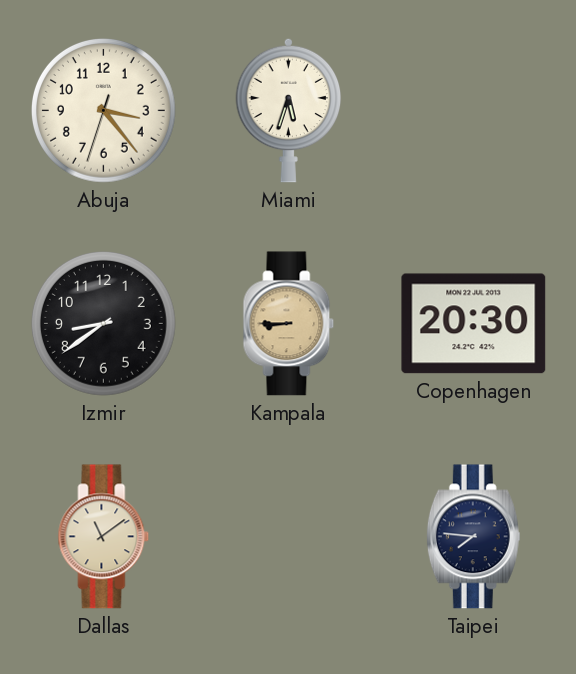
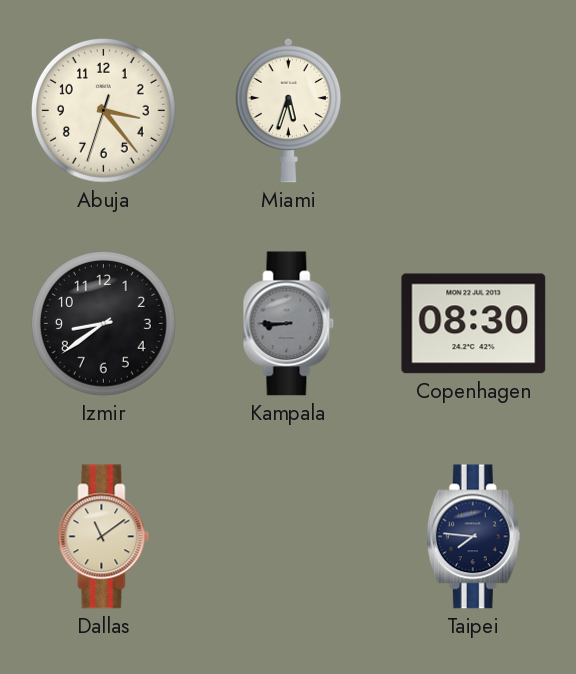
Kampala dial: champagne -> grey
Copenhagen: 20:30 -> 08:30
